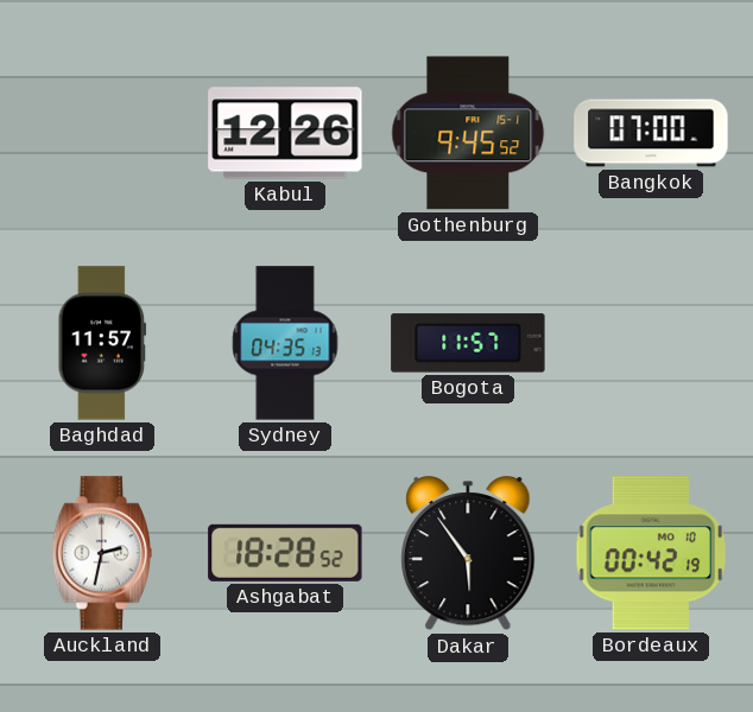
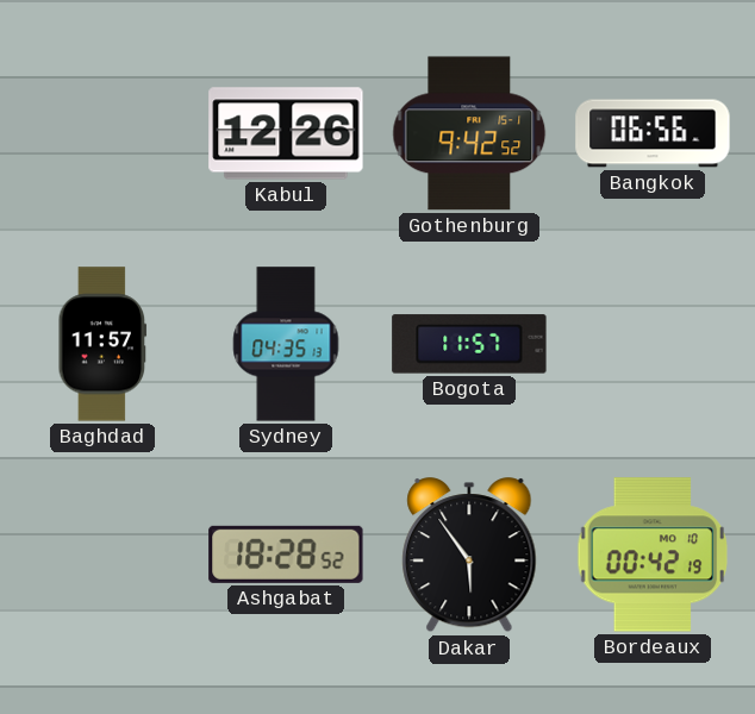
Gothenburg: 9:45 -> 9:42
Bangkok: 07:00 -> 06:56
Auckland: 2:32 -> none
